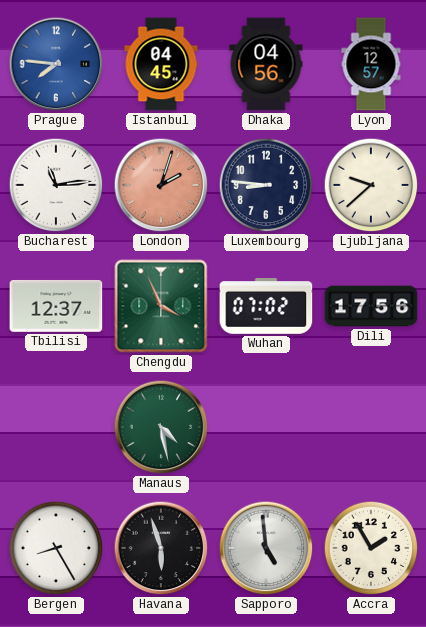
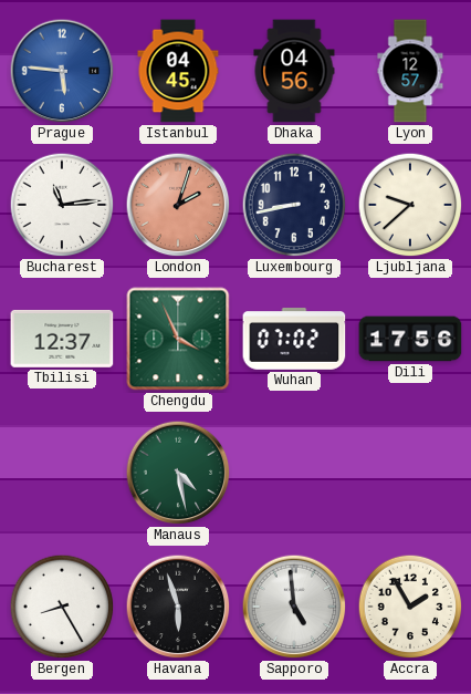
Prague: 7:46 -> 5:46
Luxembourg: 8:46 -> 8:43
